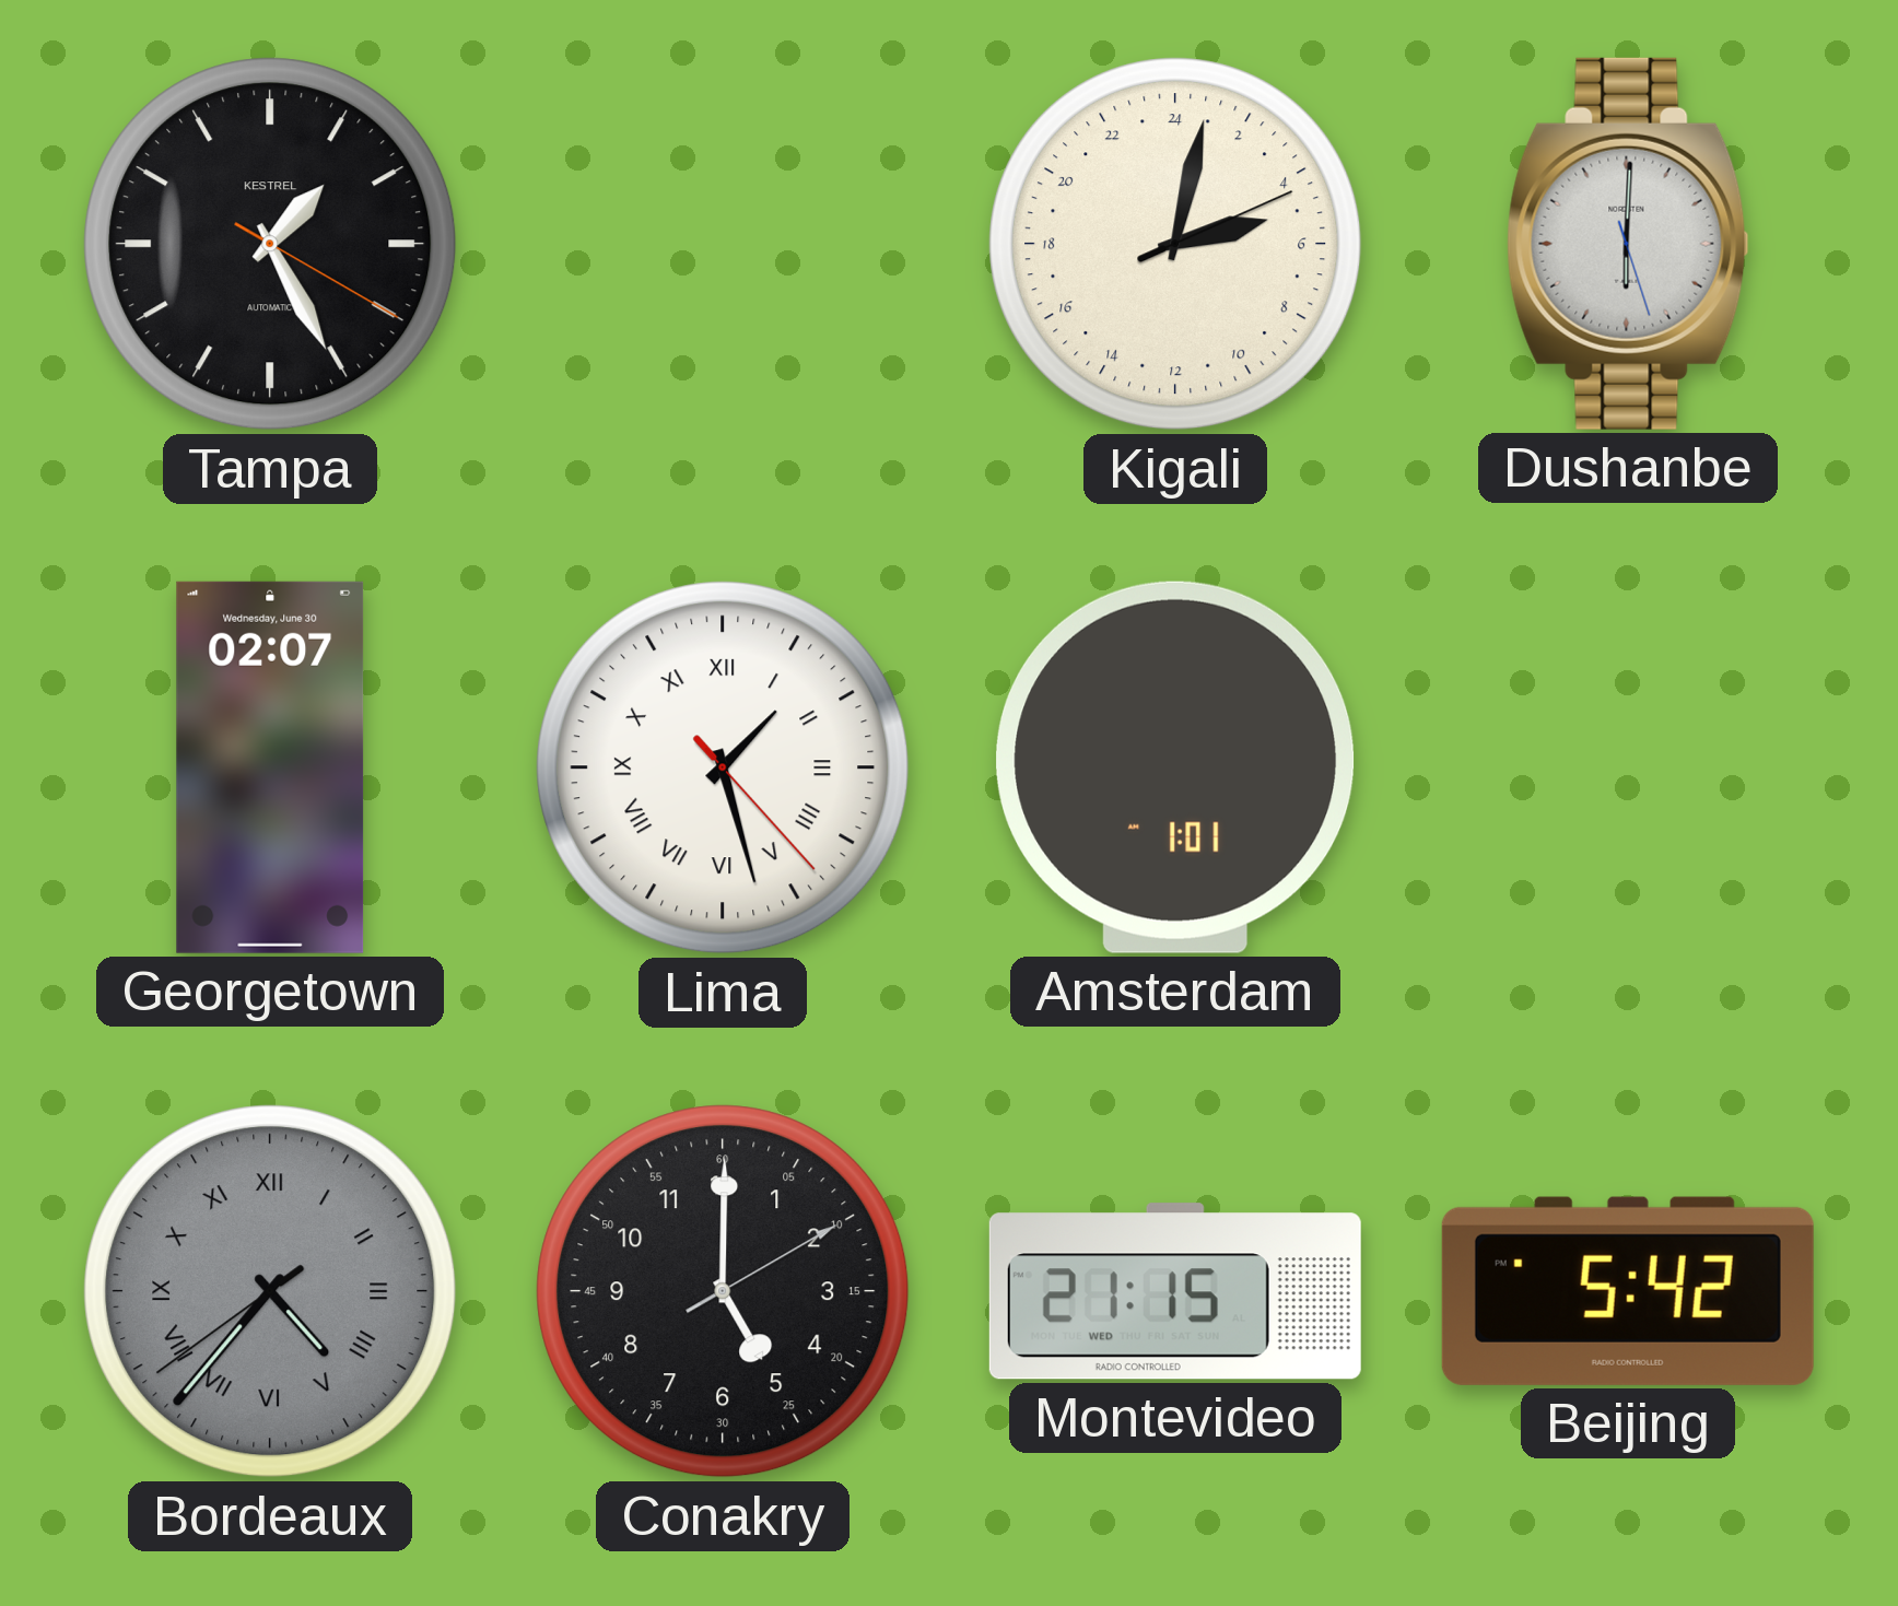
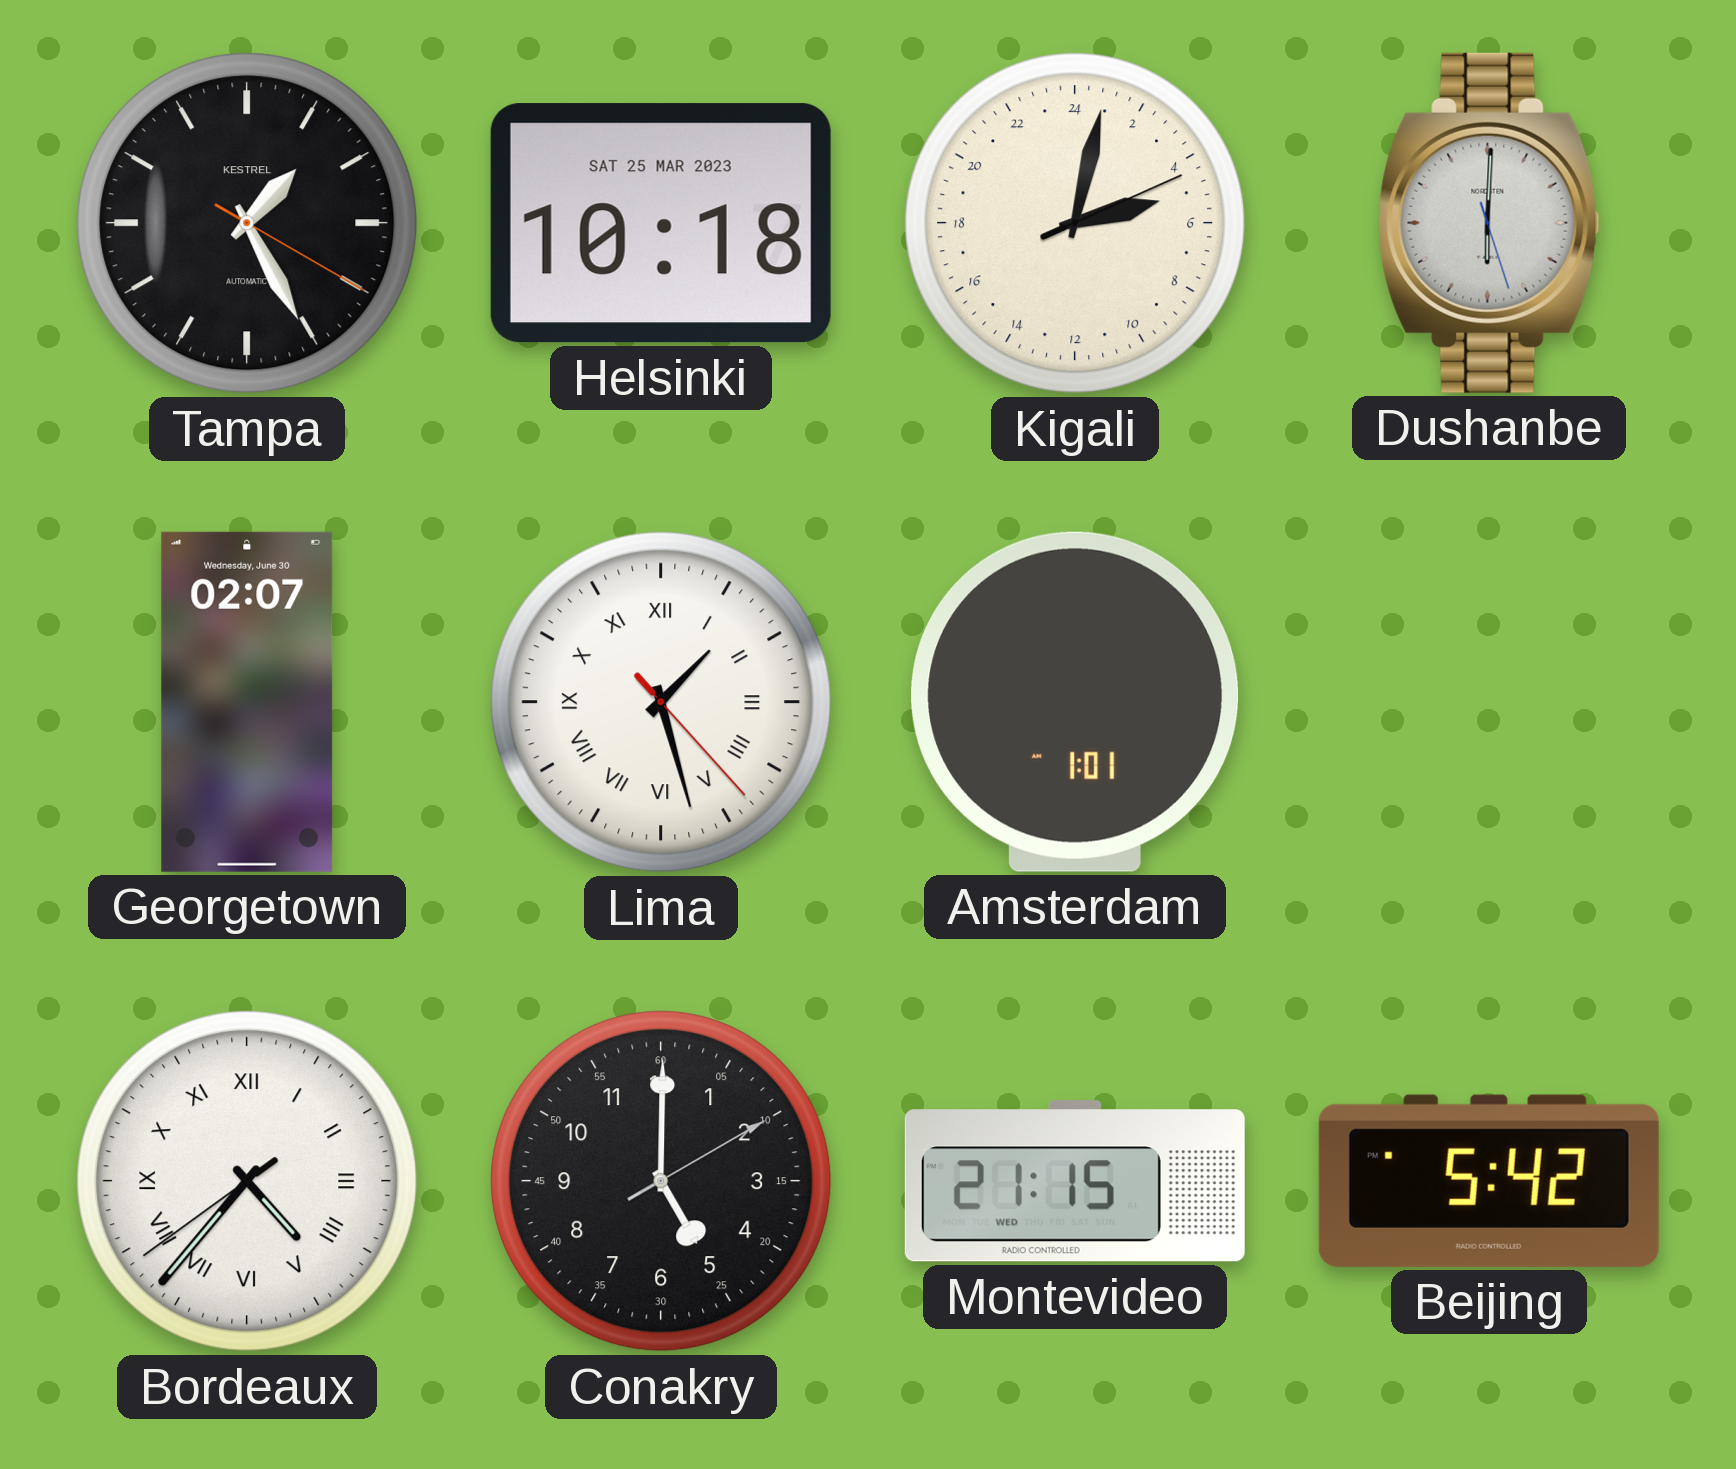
Helsinki: none -> 10:18
Bordeaux dial: grey -> white
